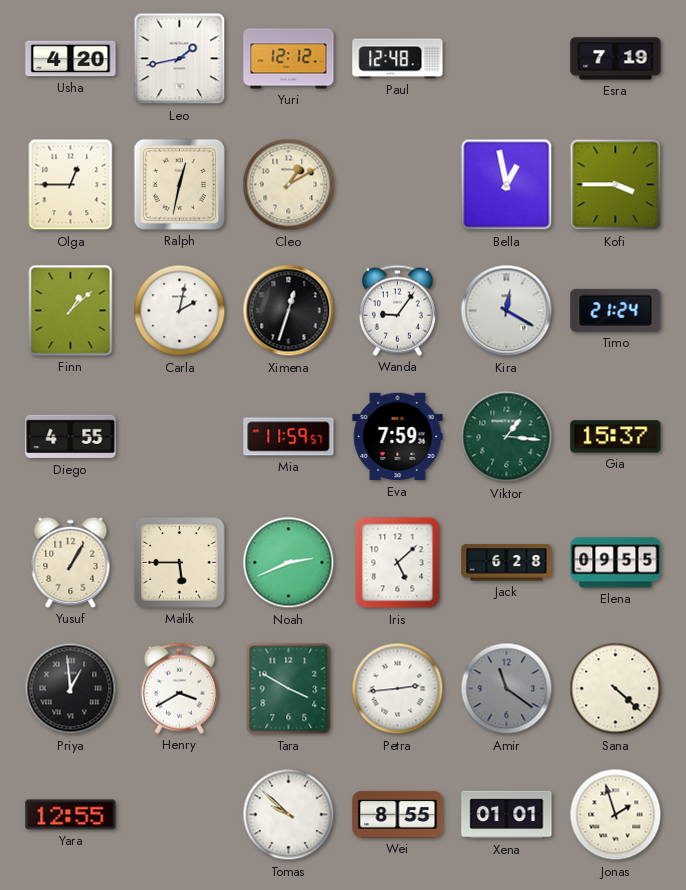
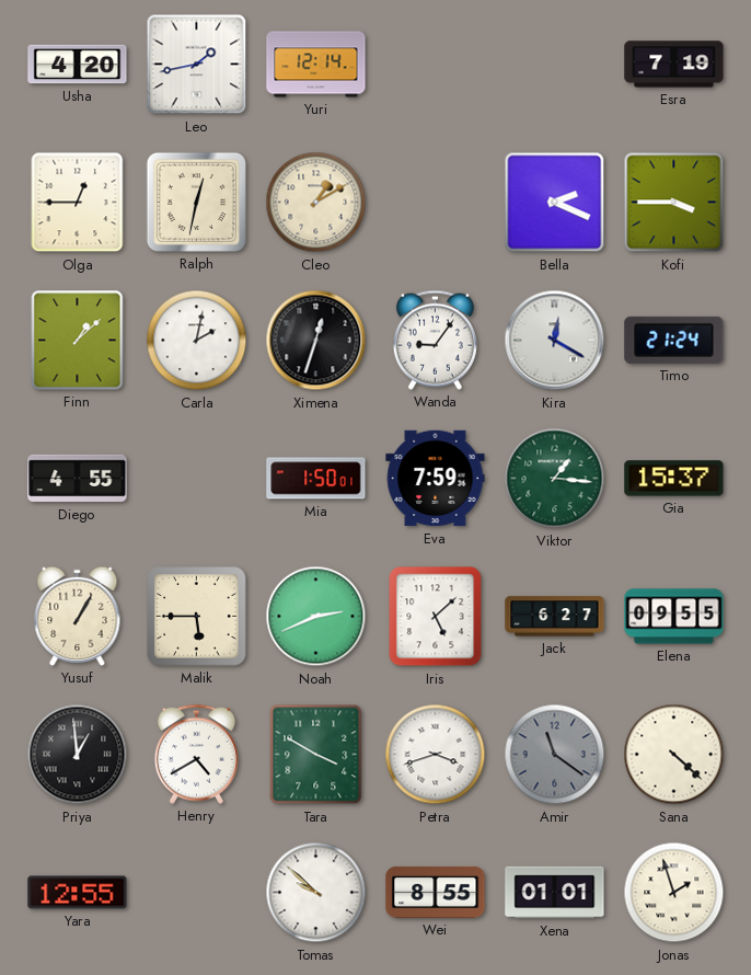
Yuri: 12:12 -> 12:14
Paul: 12:48 -> none
Bella: 12:58 -> 2:19
Mia: 11:59 -> 1:50
Jack: 6:28 -> 6:27
Henry: 3:40 -> 4:40
Petra: 2:44 -> 3:42
